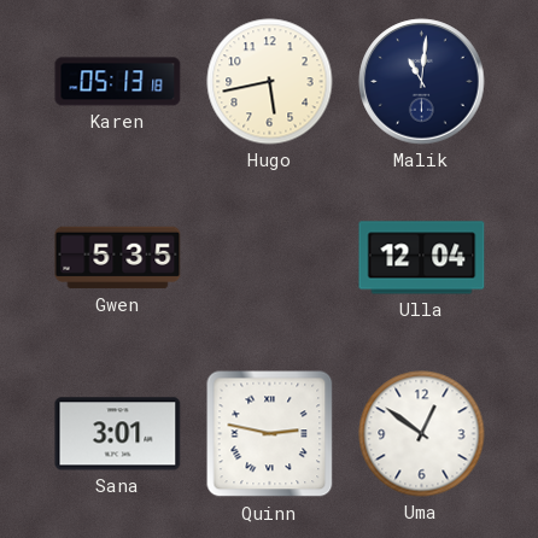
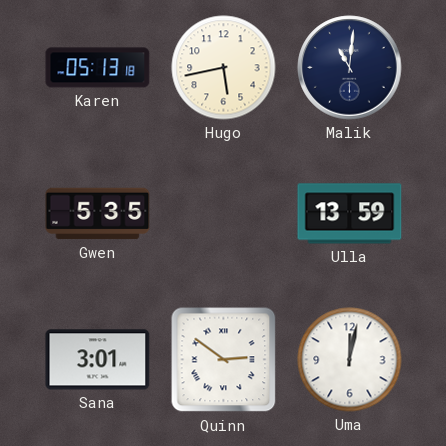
Ulla: 12:04 -> 13:59
Quinn: 2:47 -> 2:51
Uma: 12:51 -> 12:02
